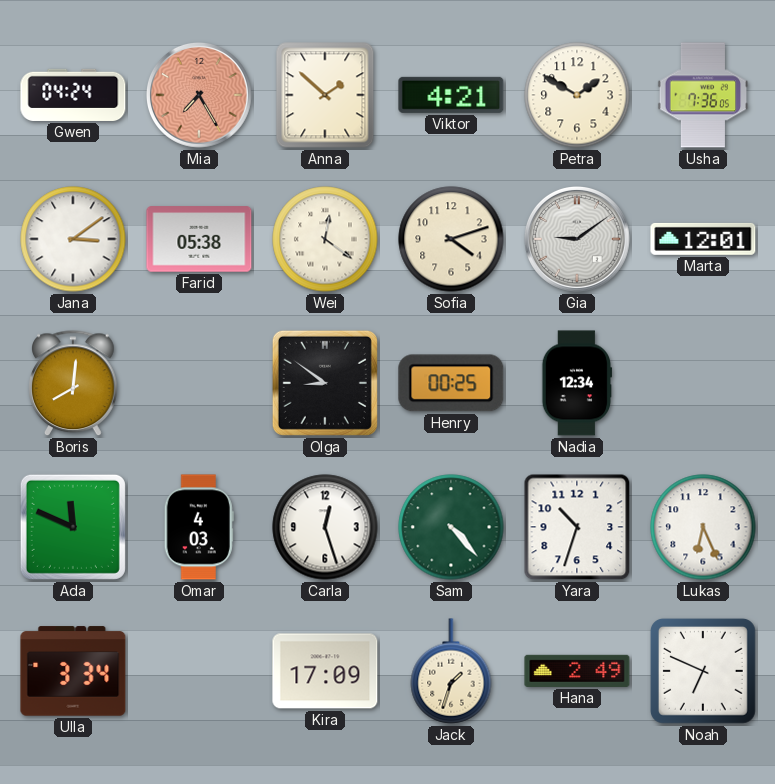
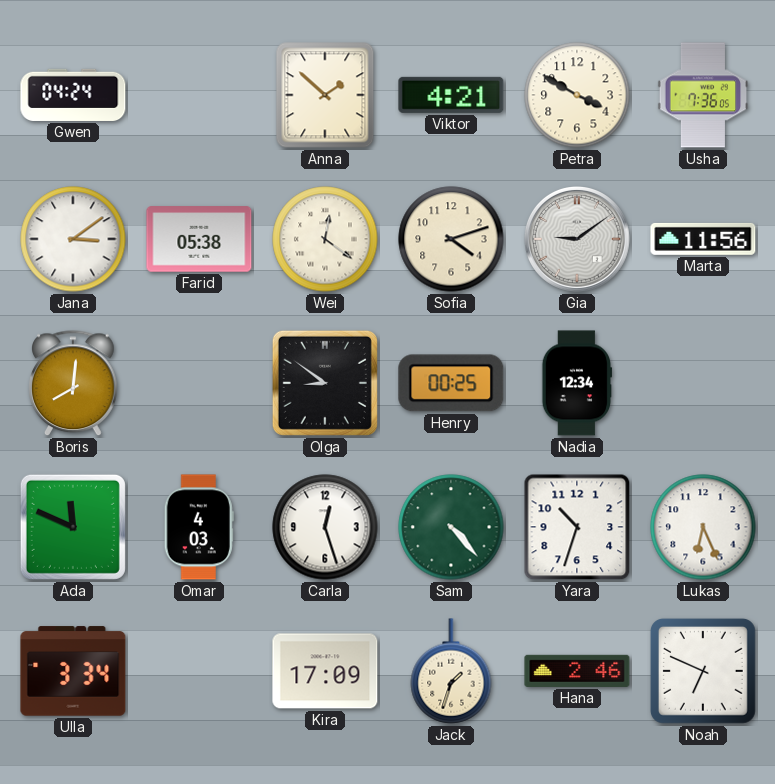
Mia: 7:25 -> none
Petra: 1:50 -> 3:50
Marta: 12:01 -> 11:56
Hana: 2:49 -> 2:46
